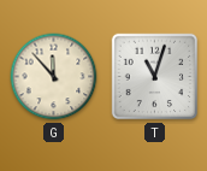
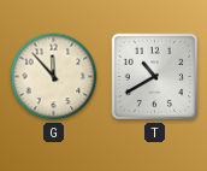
T: 11:03 -> 10:40
